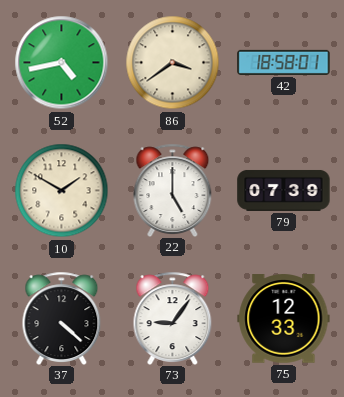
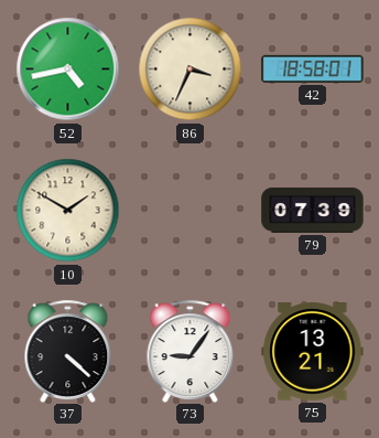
86: 3:39 -> 3:34
22: 5:00 -> none
75: 12:33 -> 13:21
